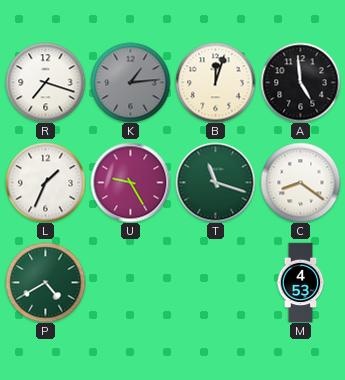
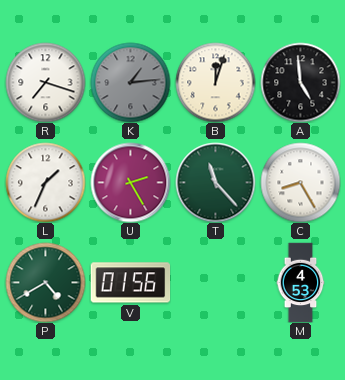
U: 9:25 -> 2:25
T: 11:18 -> 11:23
C: 8:21 -> 8:25
V: none -> 01:56
